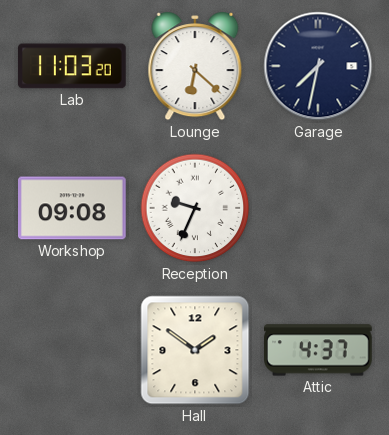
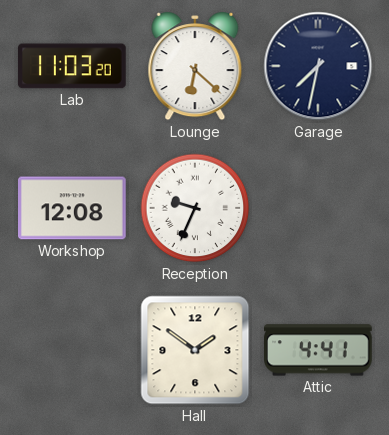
Workshop: 09:08 -> 12:08
Attic: 4:37 -> 4:41
